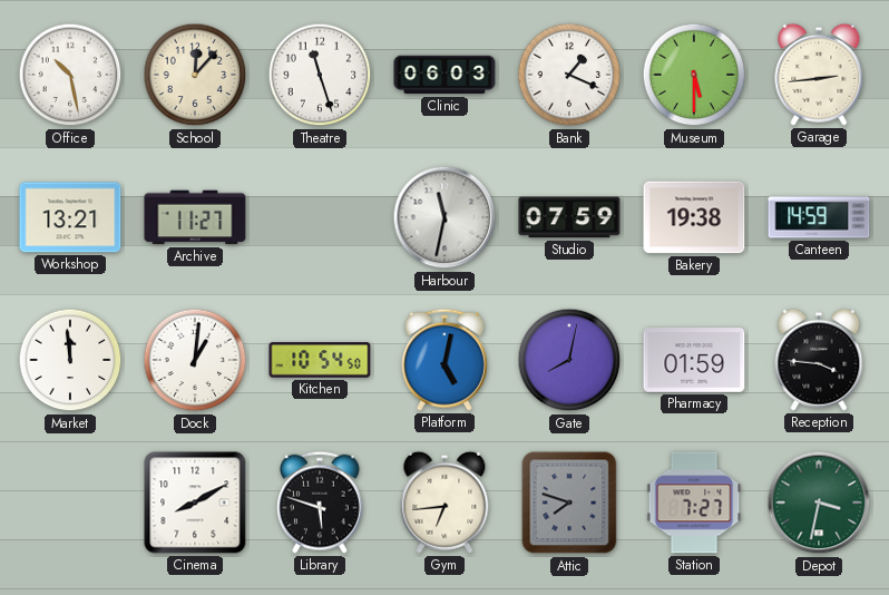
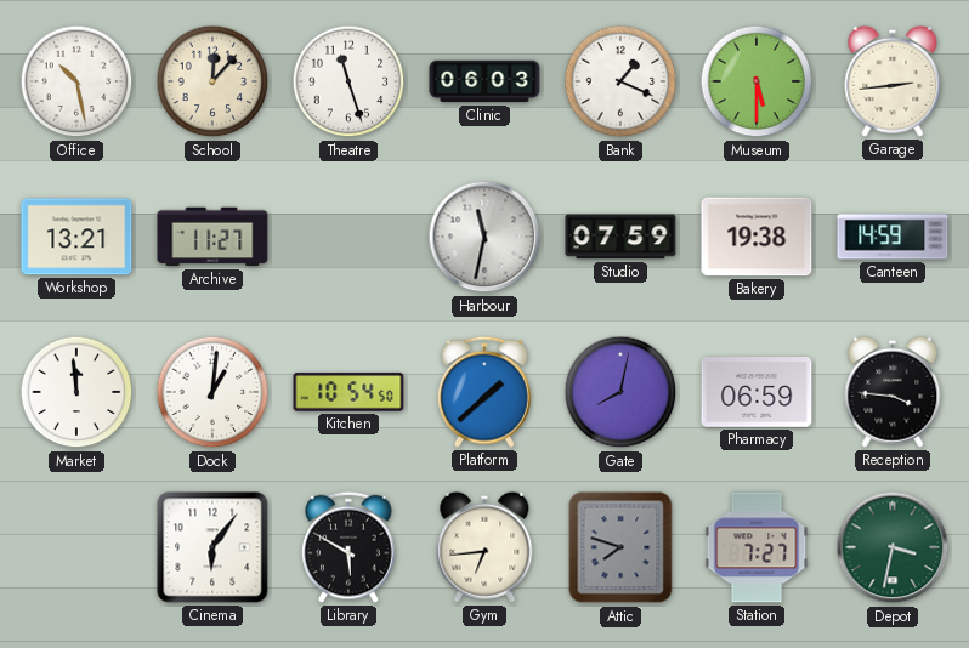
Platform: 5:02 -> 1:38
Pharmacy: 01:59 -> 06:59
Cinema: 8:10 -> 6:06
Library: 5:48 -> 5:50
